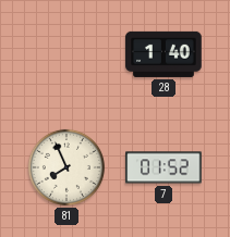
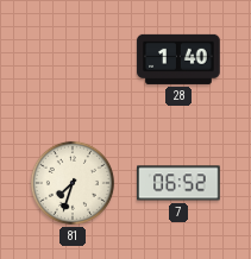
81: 7:56 -> 7:33
7: 01:52 -> 06:52
